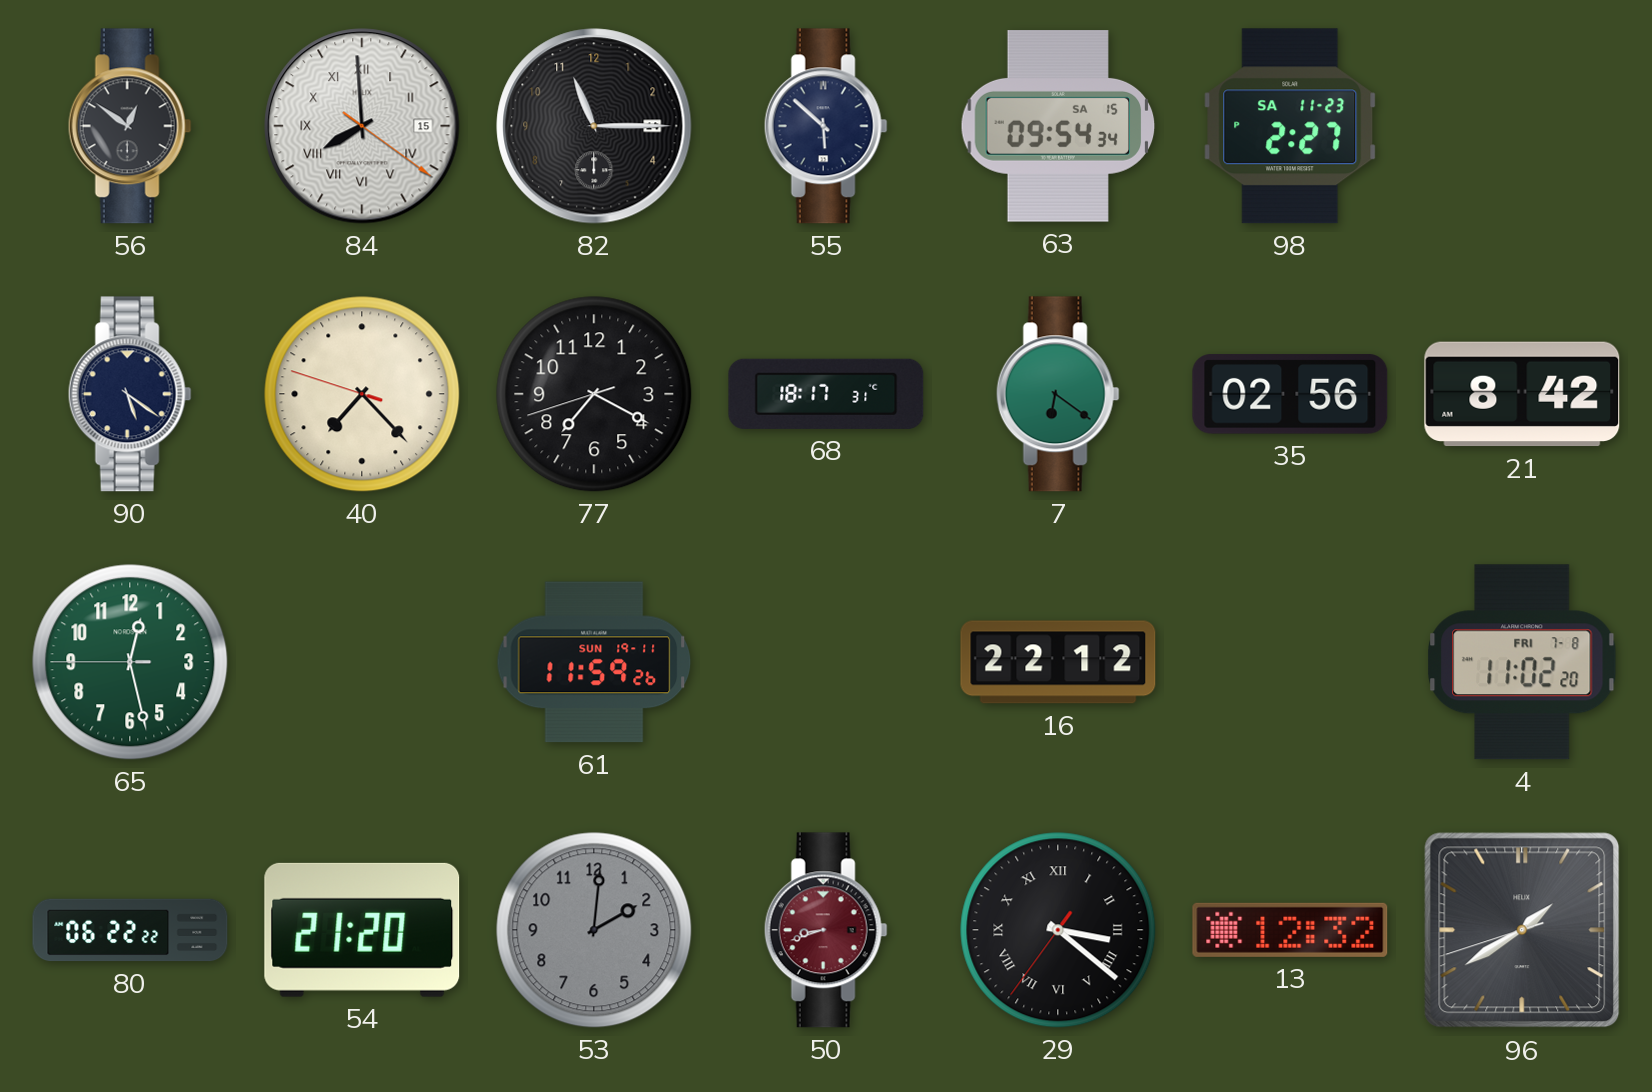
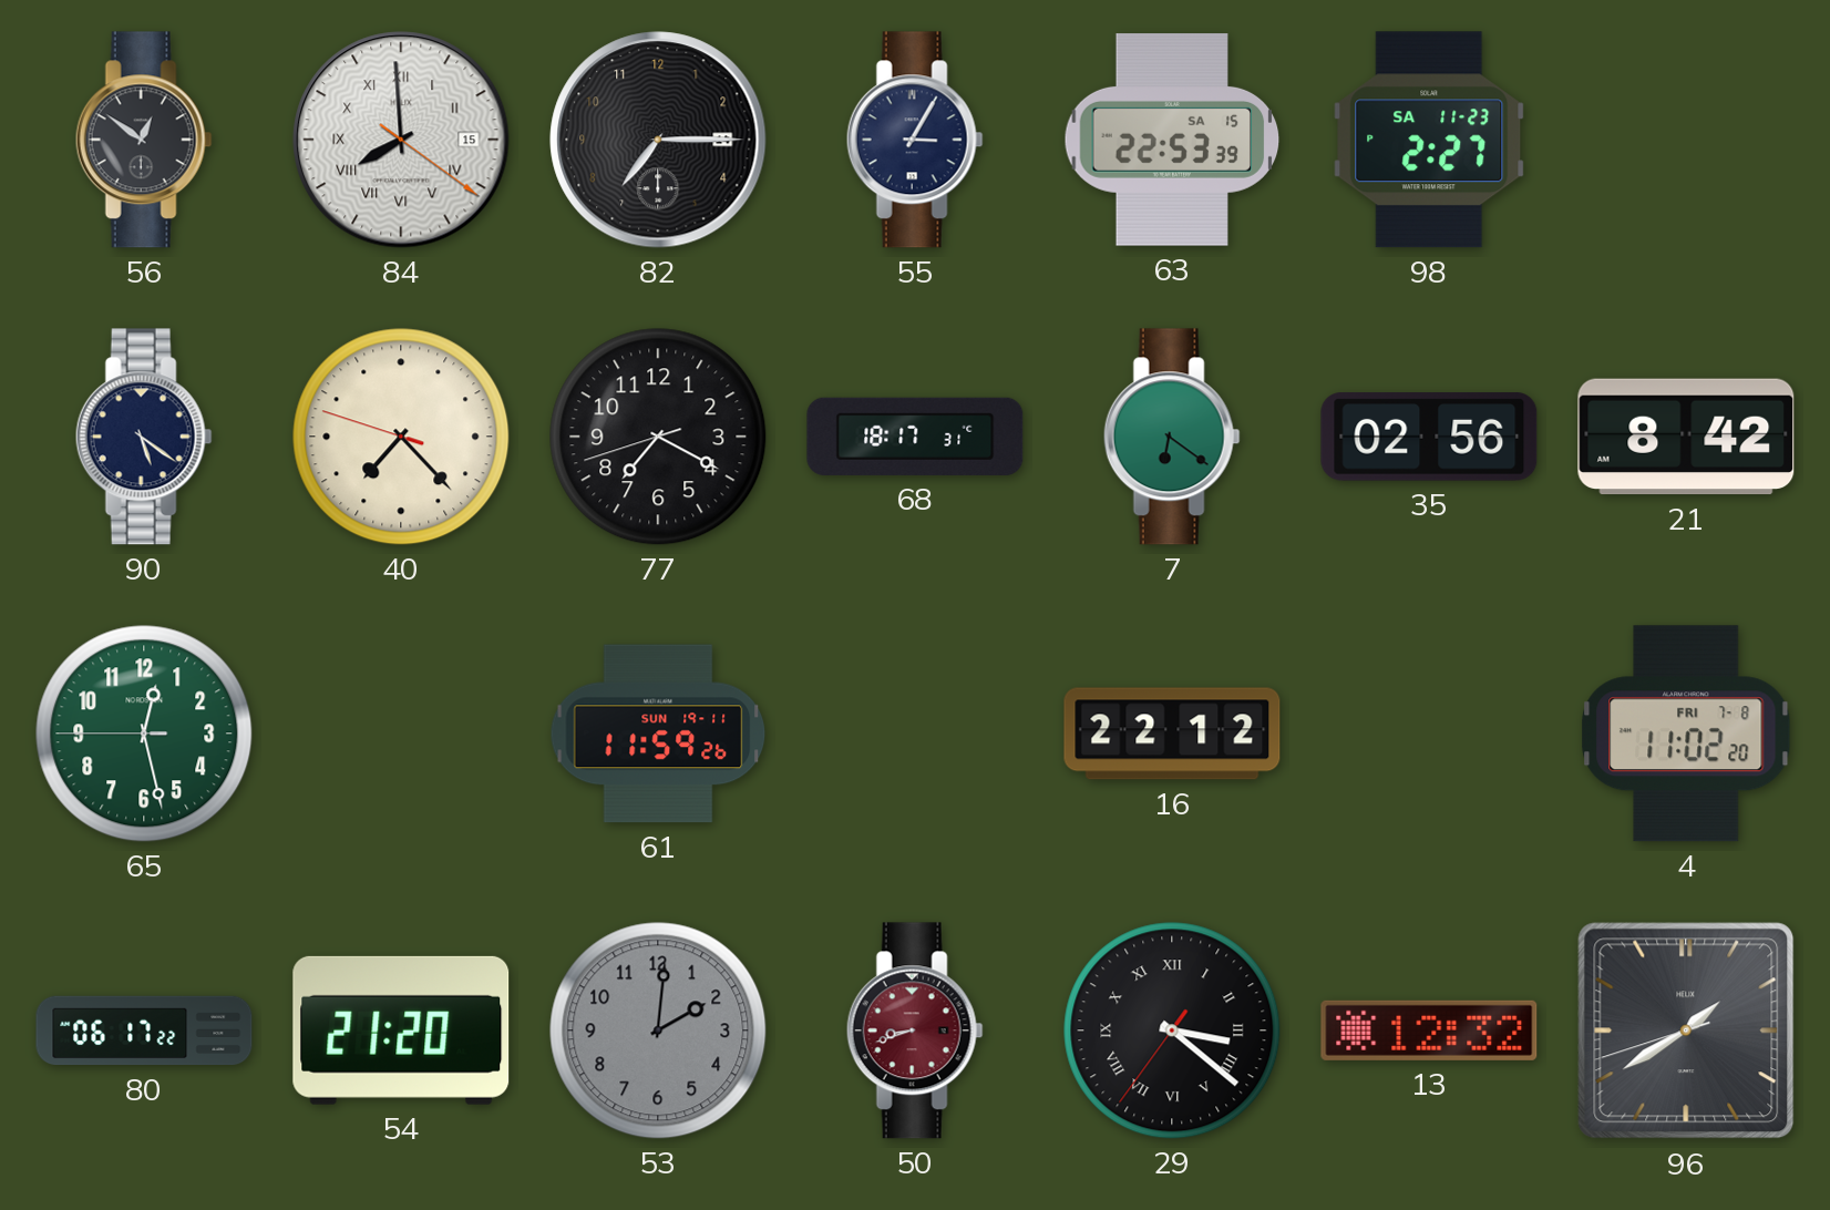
82: 11:15 -> 7:15
55: 5:52 -> 3:05
63: 09:54 -> 22:53
80: 06:22 -> 06:17
